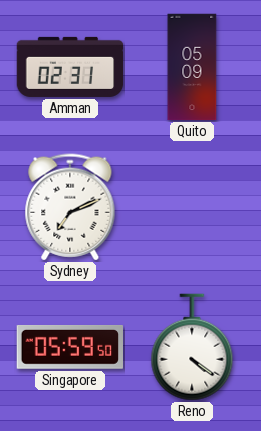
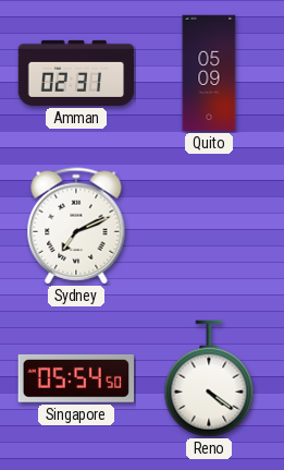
Singapore: 05:59 -> 05:54
